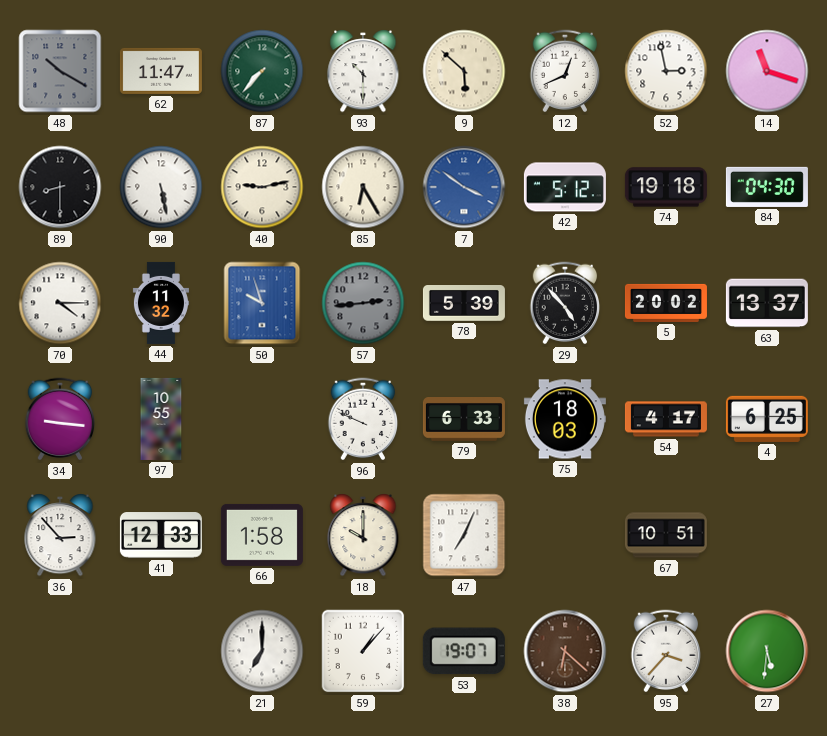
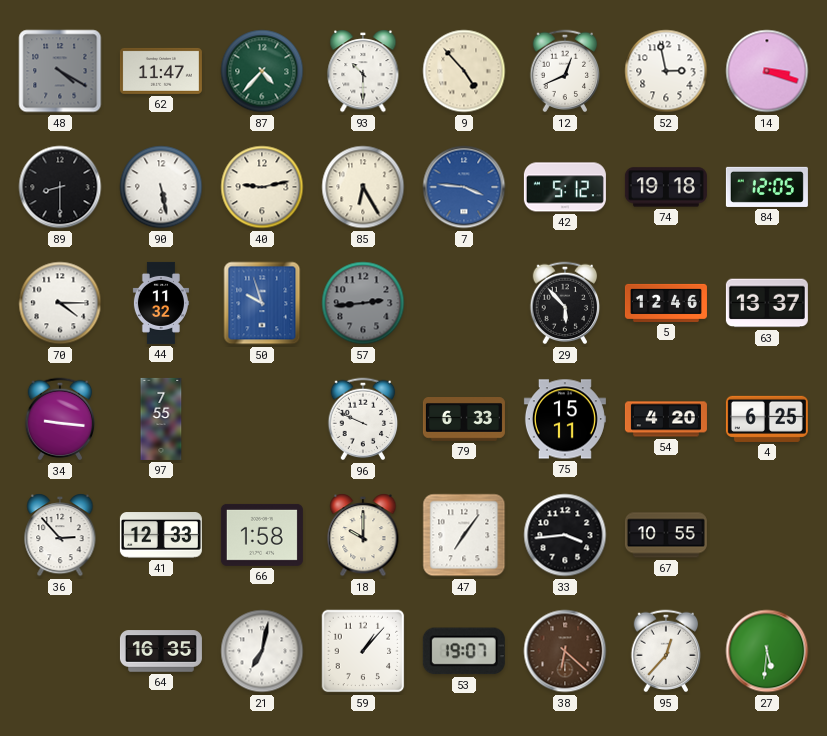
48: 10:20 -> 4:20
87: 7:37 -> 4:37
9: 5:52 -> 4:53
14: 11:18 -> 3:18
7: 3:51 -> 3:46
84: 04:30 -> 12:05
78: 5:39 -> none
29: 4:53 -> 5:53
5: 20:02 -> 12:46
97: 10:55 -> 7:55
75: 18:03 -> 15:11
54: 4:17 -> 4:20
47: 7:04 -> 7:06
33: none -> 3:44
67: 10:51 -> 10:55
64: none -> 16:35
21: 7:00 -> 7:02
95: 3:37 -> 12:37
